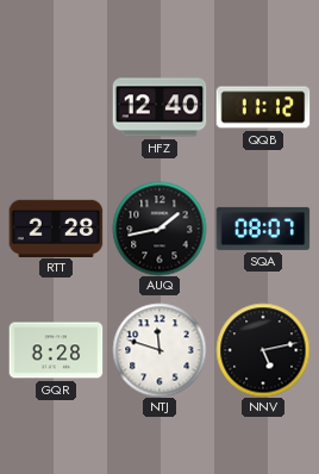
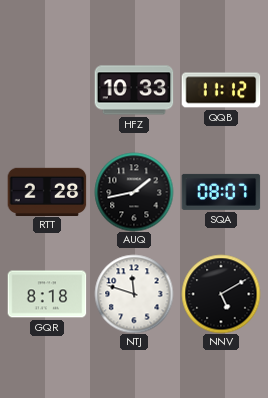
HFZ: 12:40 -> 10:33
GQR: 8:28 -> 8:18
NNV: 5:13 -> 5:10
